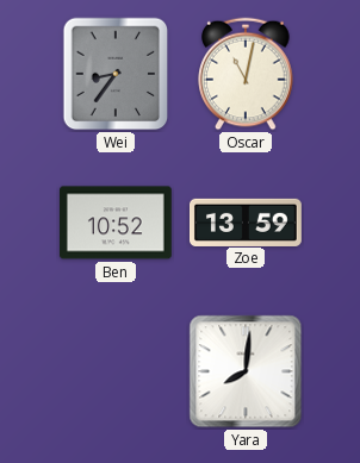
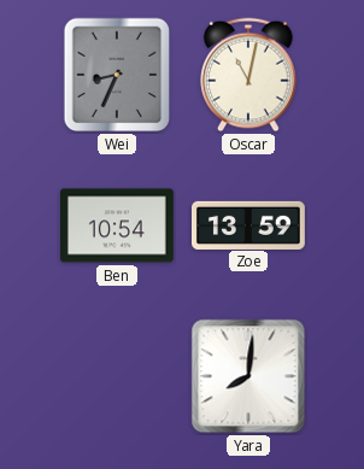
Wei: 8:36 -> 8:34
Ben: 10:52 -> 10:54
